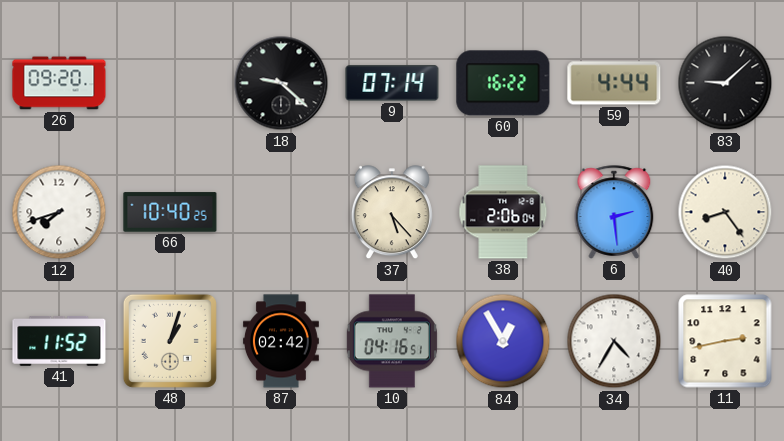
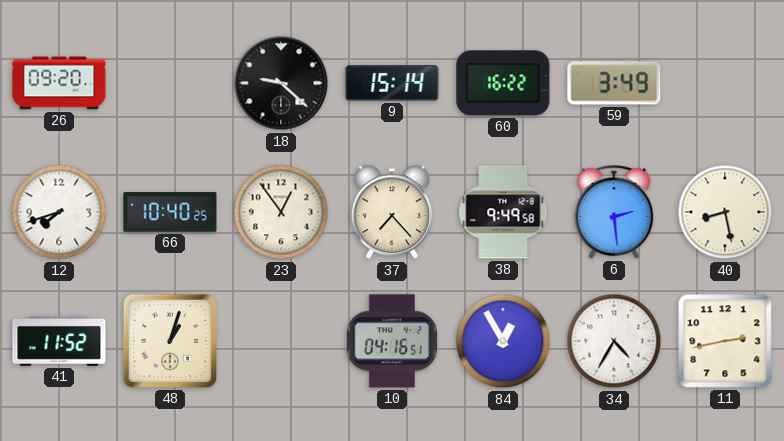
9: 07:14 -> 15:14
59: 4:44 -> 3:49
83: 9:08 -> none
23: none -> 12:54
37: 5:23 -> 7:23
38: 2:06 -> 9:49
40: 8:24 -> 8:28
87: 02:42 -> none
